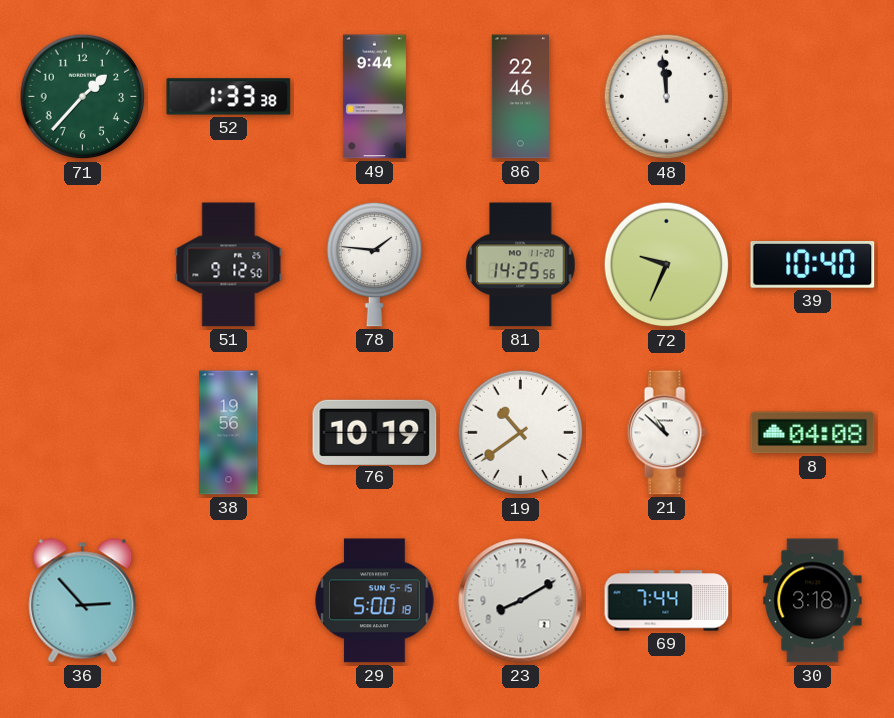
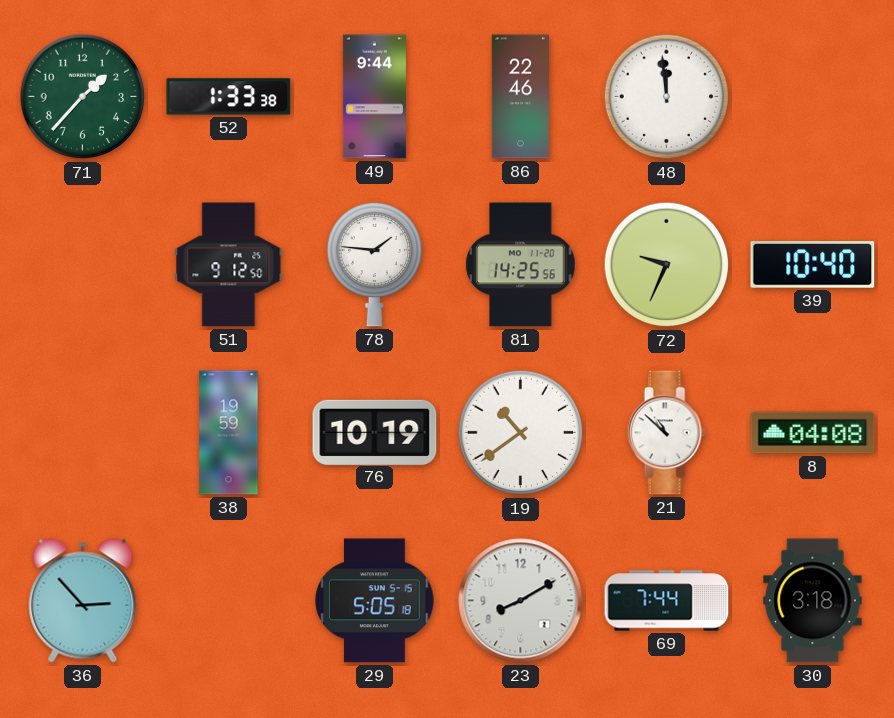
38: 19:56 -> 19:59
29: 5:00 -> 5:05
